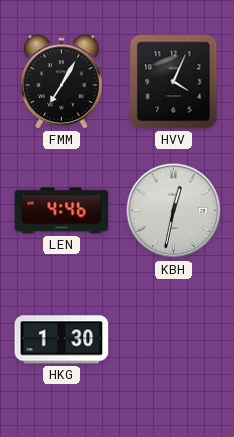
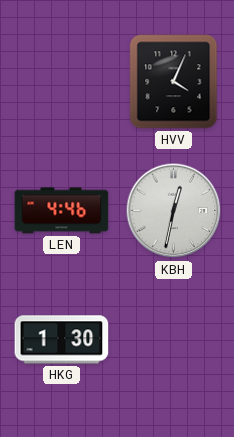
FMM: 7:05 -> none
